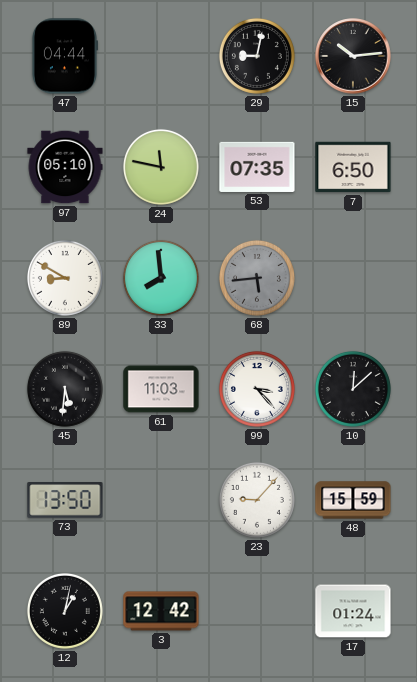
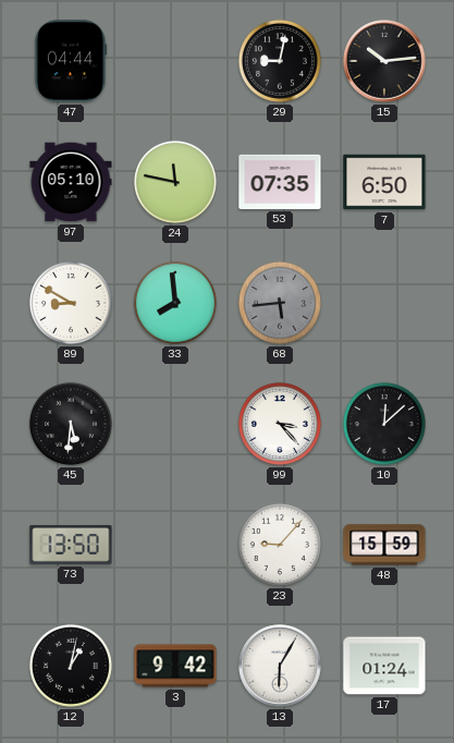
61: 11:03 -> none
3: 12:42 -> 9:42
13: none -> 6:05
